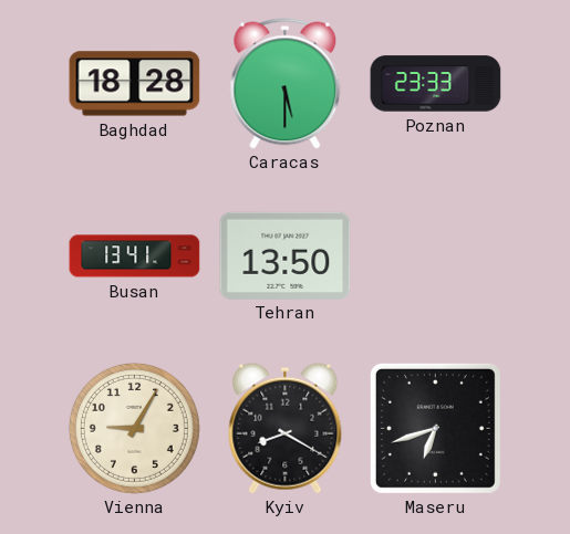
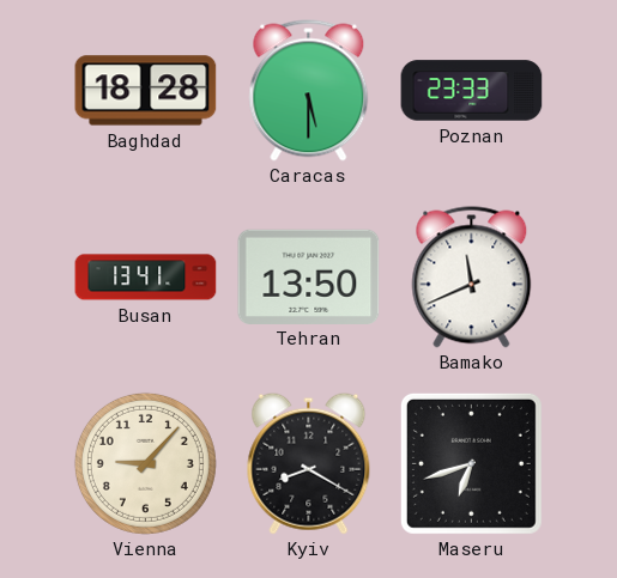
Bamako: none -> 11:41
Vienna: 9:05 -> 9:07
